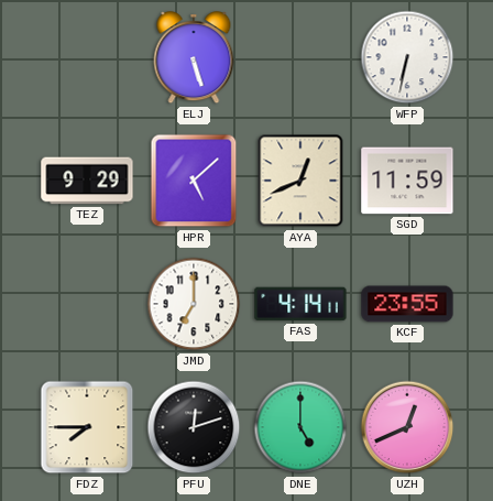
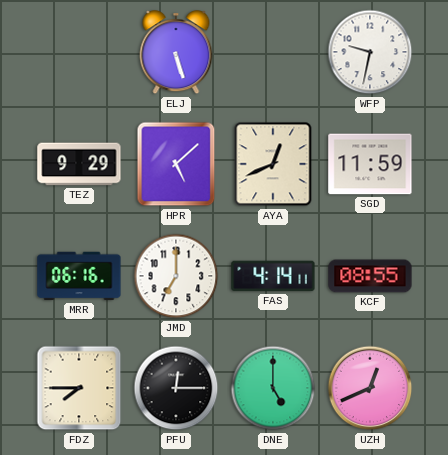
WFP: 6:32 -> 9:32
MRR: none -> 06:16
KCF: 23:55 -> 08:55
PFU: 12:12 -> 12:15
